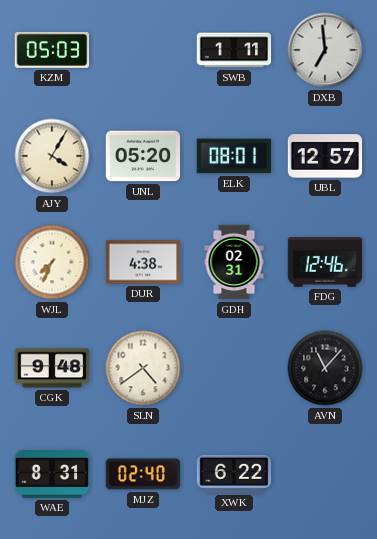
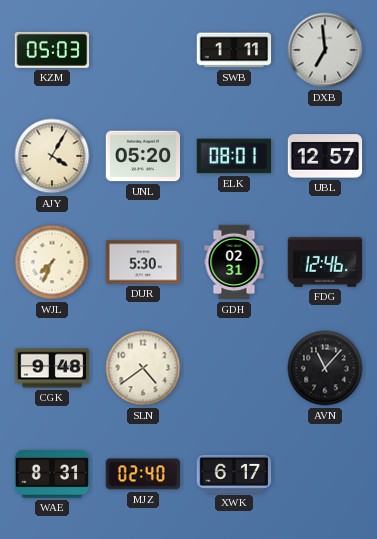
DUR: 4:38 -> 5:30
XWK: 6:22 -> 6:17
